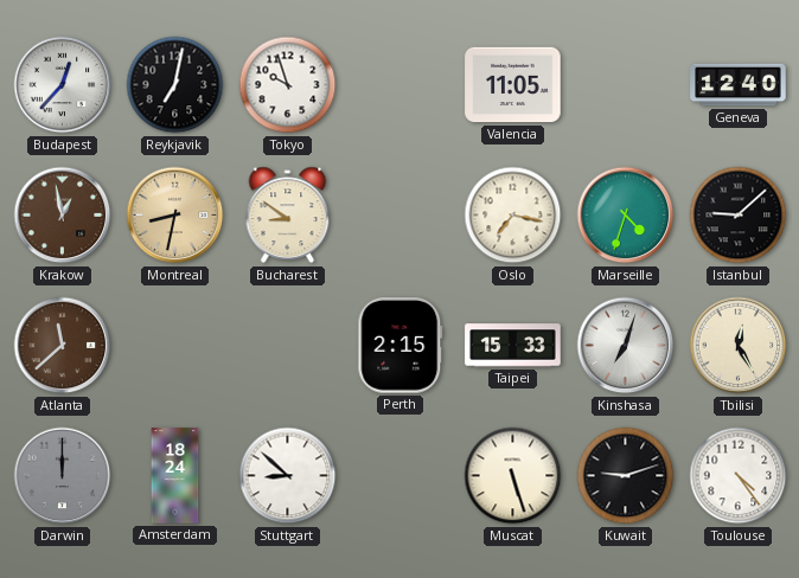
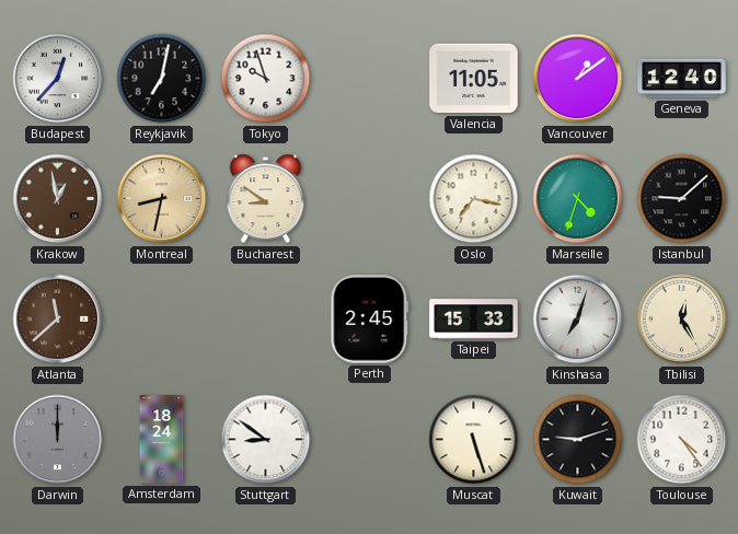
Vancouver: none -> 1:09
Perth: 2:15 -> 2:45
Stuttgart: 8:52 -> 8:51
